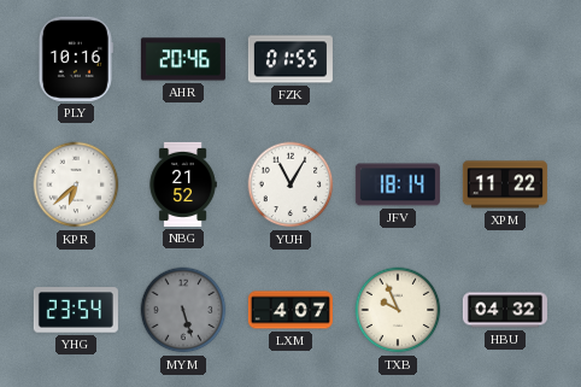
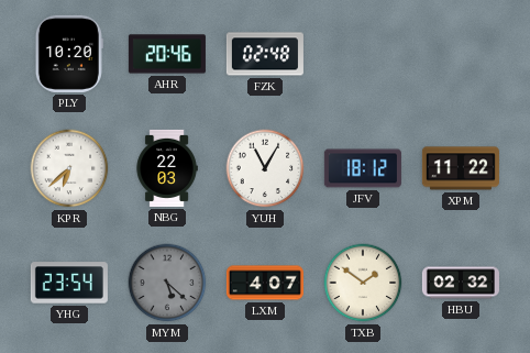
PLY: 10:16 -> 10:20
FZK: 01:55 -> 02:48
NBG: 21:52 -> 22:03
JFV: 18:14 -> 18:12
MYM: 5:27 -> 5:22
TXB: 9:56 -> 1:51
HBU: 04:32 -> 02:32
